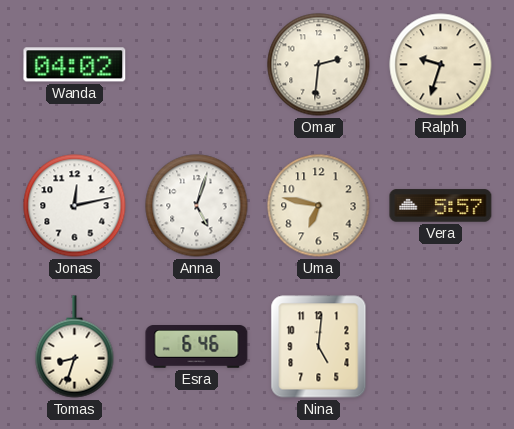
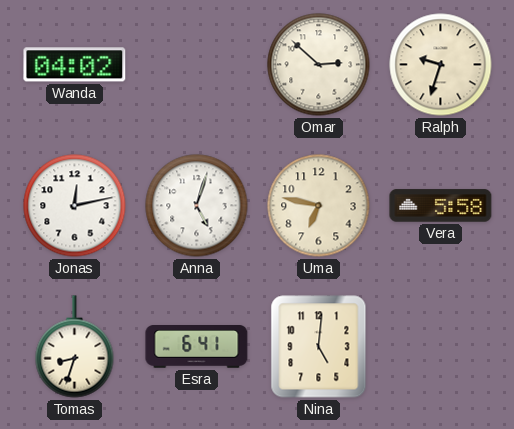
Omar: 2:31 -> 2:52
Vera: 5:57 -> 5:58
Esra: 6:46 -> 6:41
